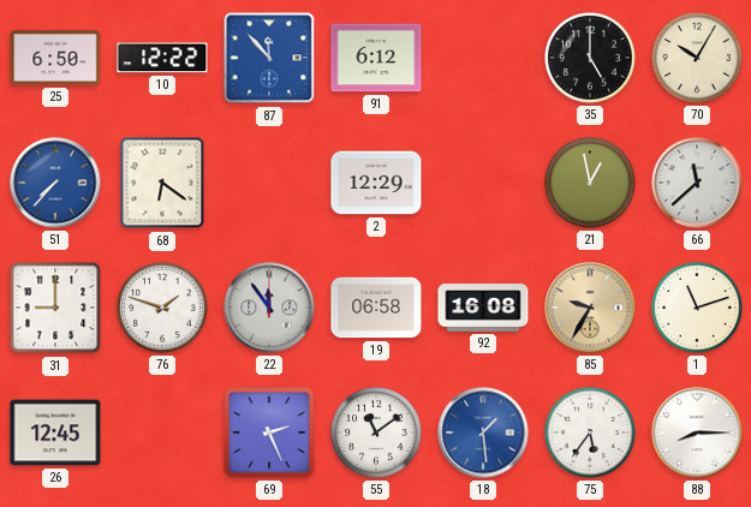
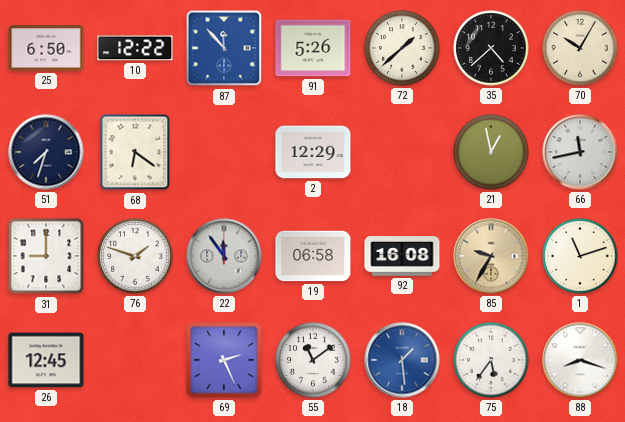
91: 6:12 -> 5:26
72: none -> 1:38
35: 5:00 -> 4:38
51: 7:37 -> 7:33
51 dial: blue -> navy
66: 11:38 -> 11:43
88: 8:15 -> 8:18
